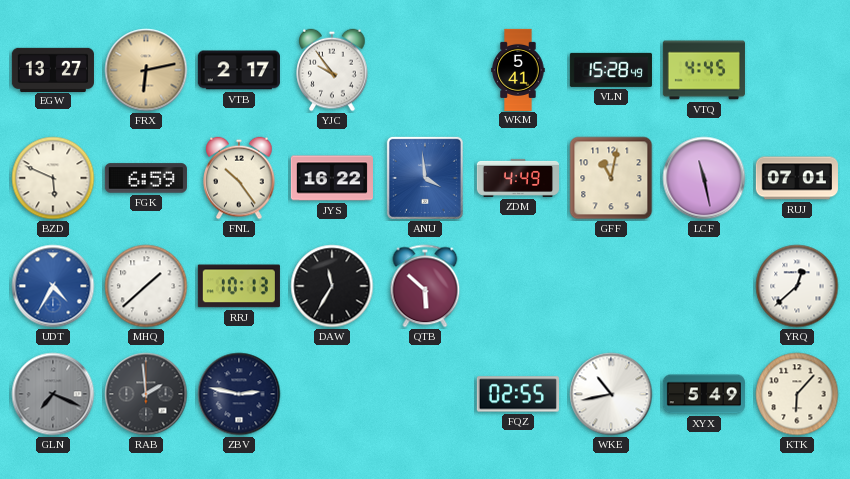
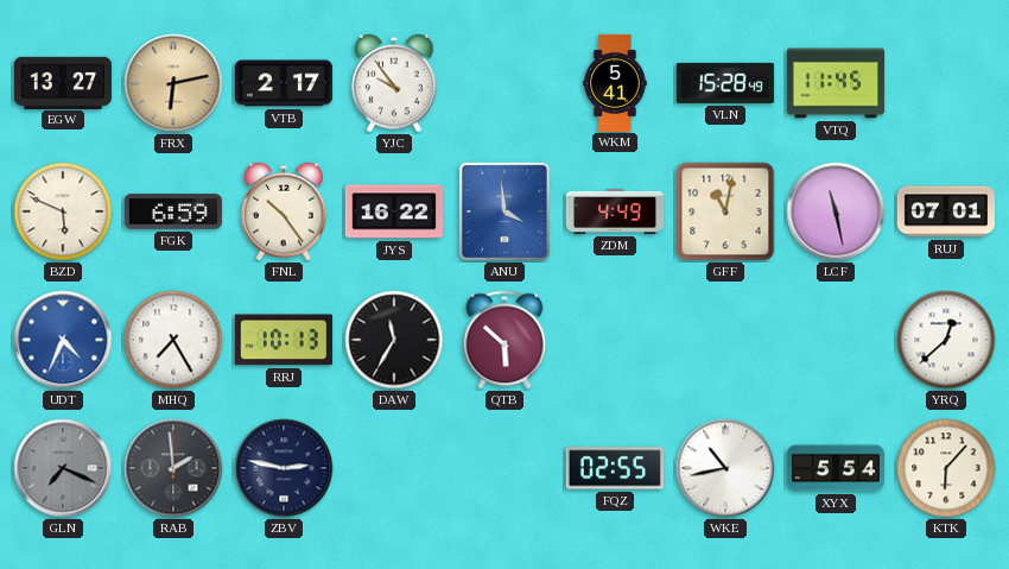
VTQ: 4:45 -> 11:45
UDT: 4:35 -> 4:34
MHQ: 1:38 -> 7:25
XYX: 5:49 -> 5:54
